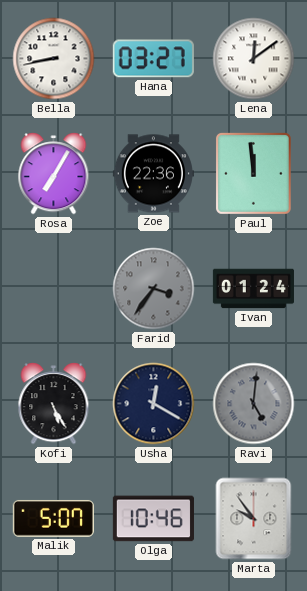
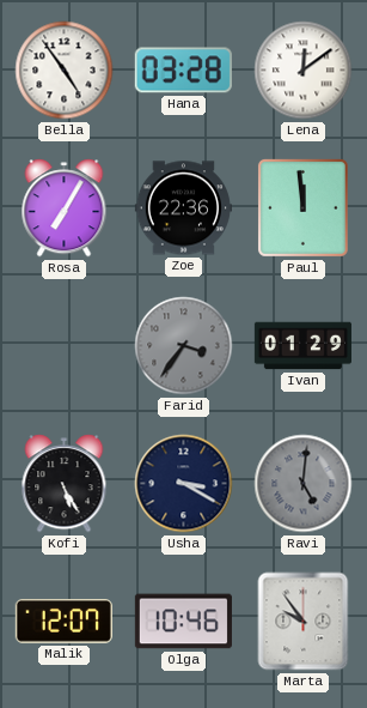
Bella: 8:43 -> 4:54
Hana: 03:27 -> 03:28
Ivan: 01:24 -> 01:29
Usha: 12:20 -> 3:20
Malik: 5:07 -> 12:07
